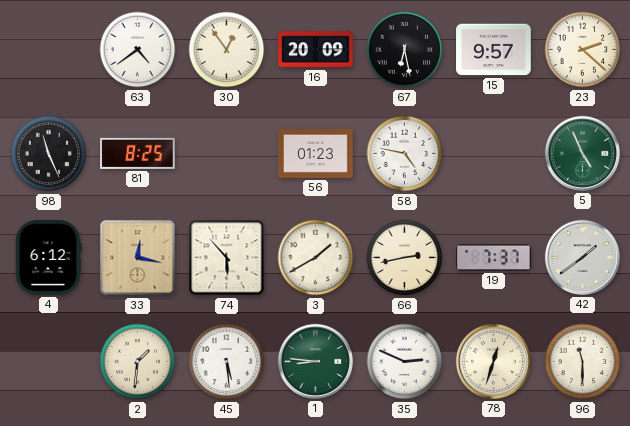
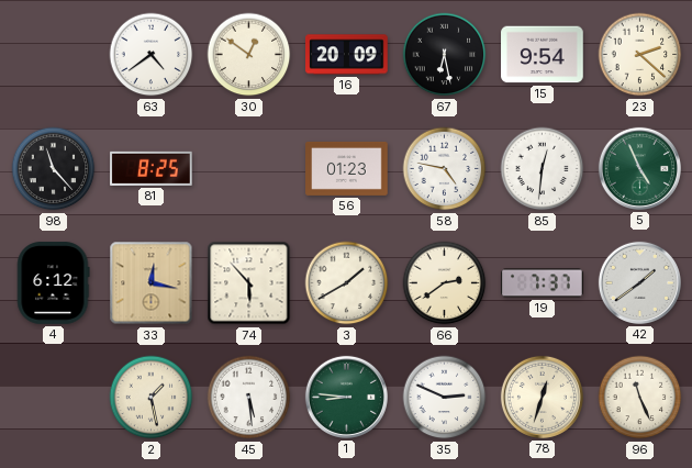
30: 12:54 -> 12:51
15: 9:57 -> 9:54
98: 11:26 -> 11:23
85: none -> 12:31
66: 2:43 -> 2:39
2: 1:31 -> 1:28
96: 11:30 -> 11:26
